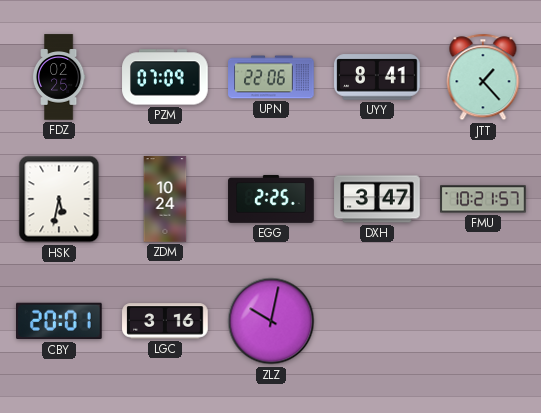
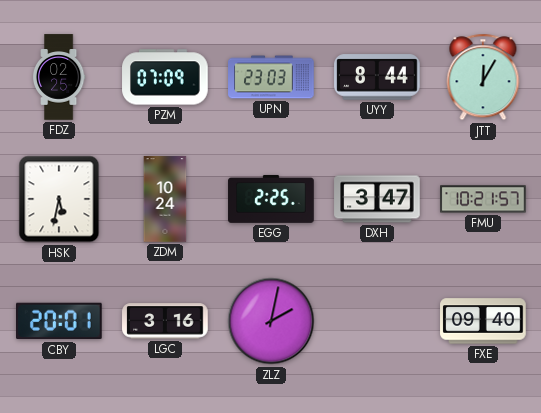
UPN: 22:06 -> 23:03
UYY: 8:41 -> 8:44
JTT: 1:23 -> 12:05
ZLZ: 10:02 -> 2:02
FXE: none -> 09:40
